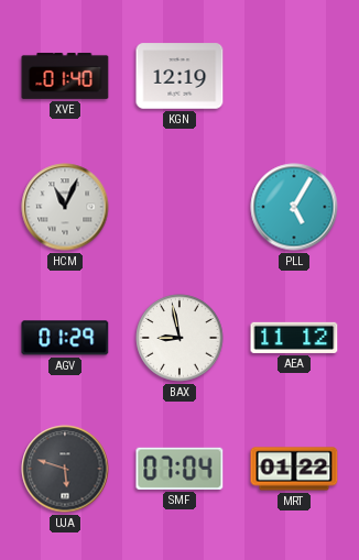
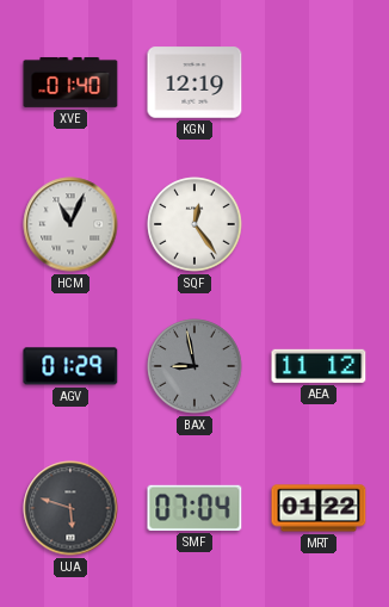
SQF: none -> 12:24
PLL: 5:05 -> none
BAX dial: white -> grey
